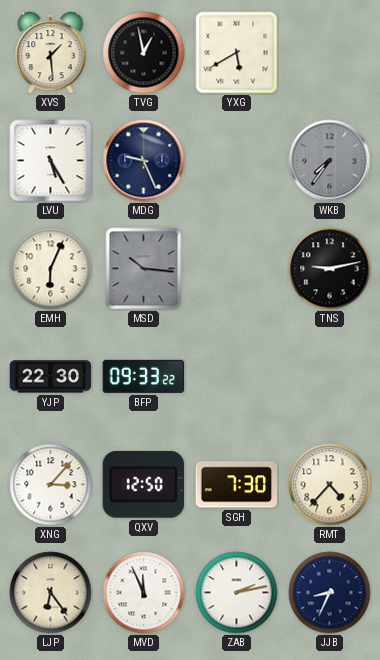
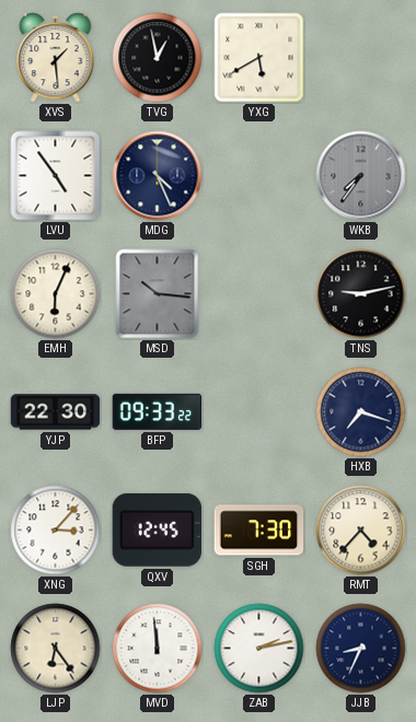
LVU: 5:25 -> 4:54
MDG: 9:26 -> 4:26
HXB: none -> 7:18
QXV: 12:50 -> 12:45
MVD: 11:56 -> 11:59
